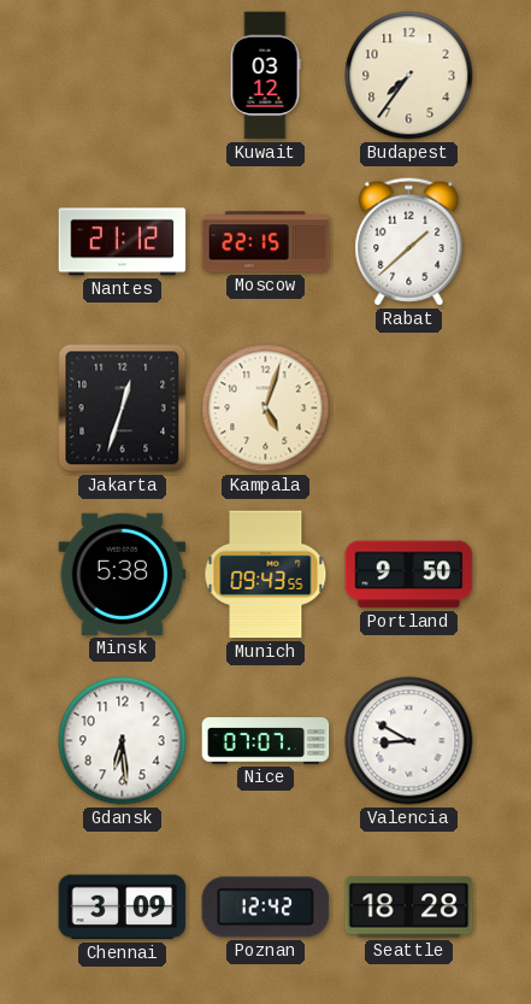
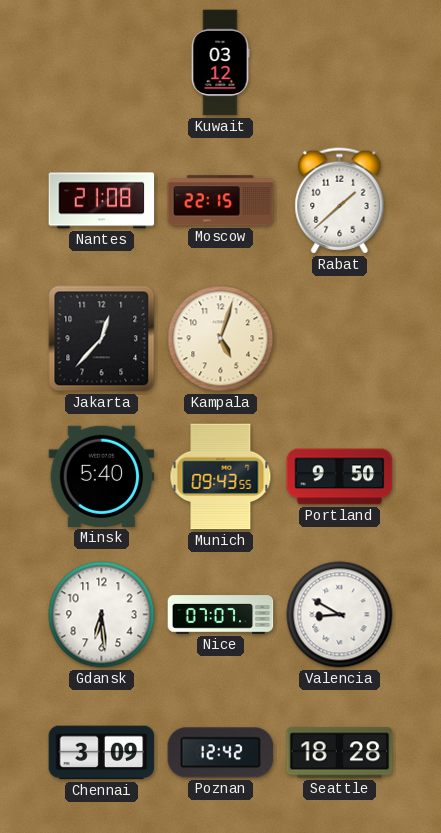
Budapest: 7:36 -> none
Nantes: 21:12 -> 21:08
Jakarta: 12:33 -> 12:37
Minsk: 5:38 -> 5:40
